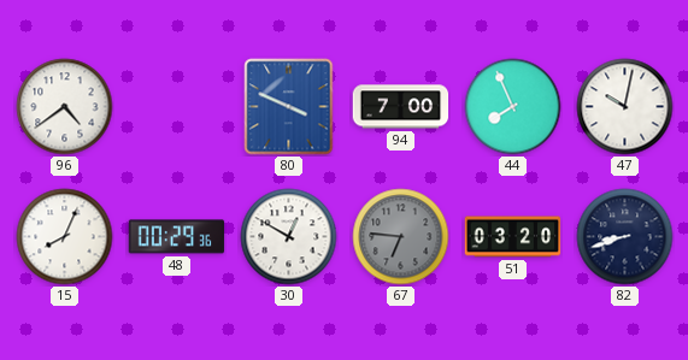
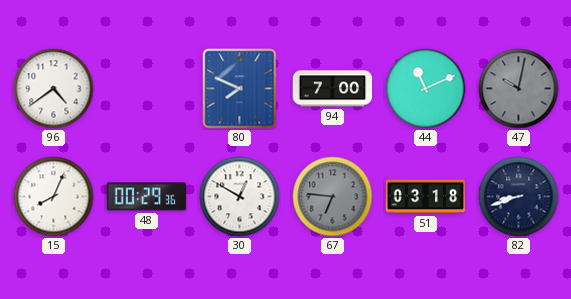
80: 3:49 -> 7:49
44: 7:56 -> 11:11
47 dial: white -> grey
51: 03:20 -> 03:18
